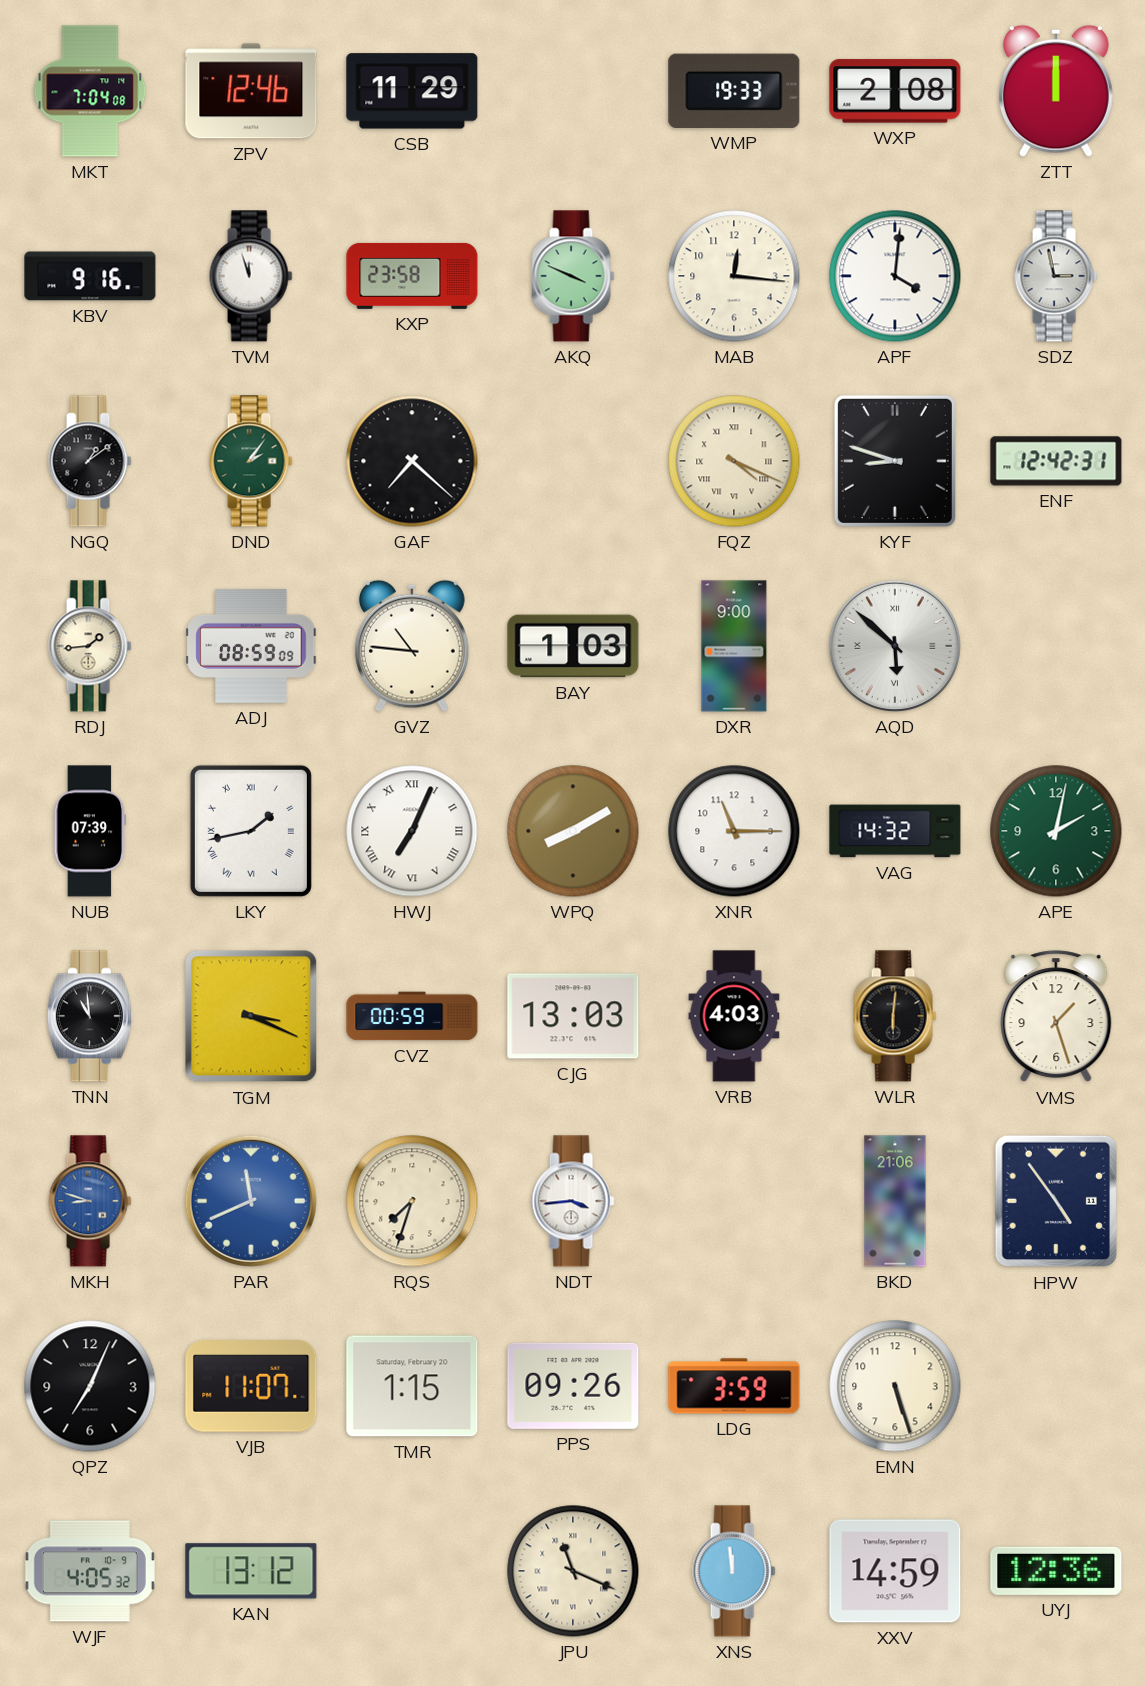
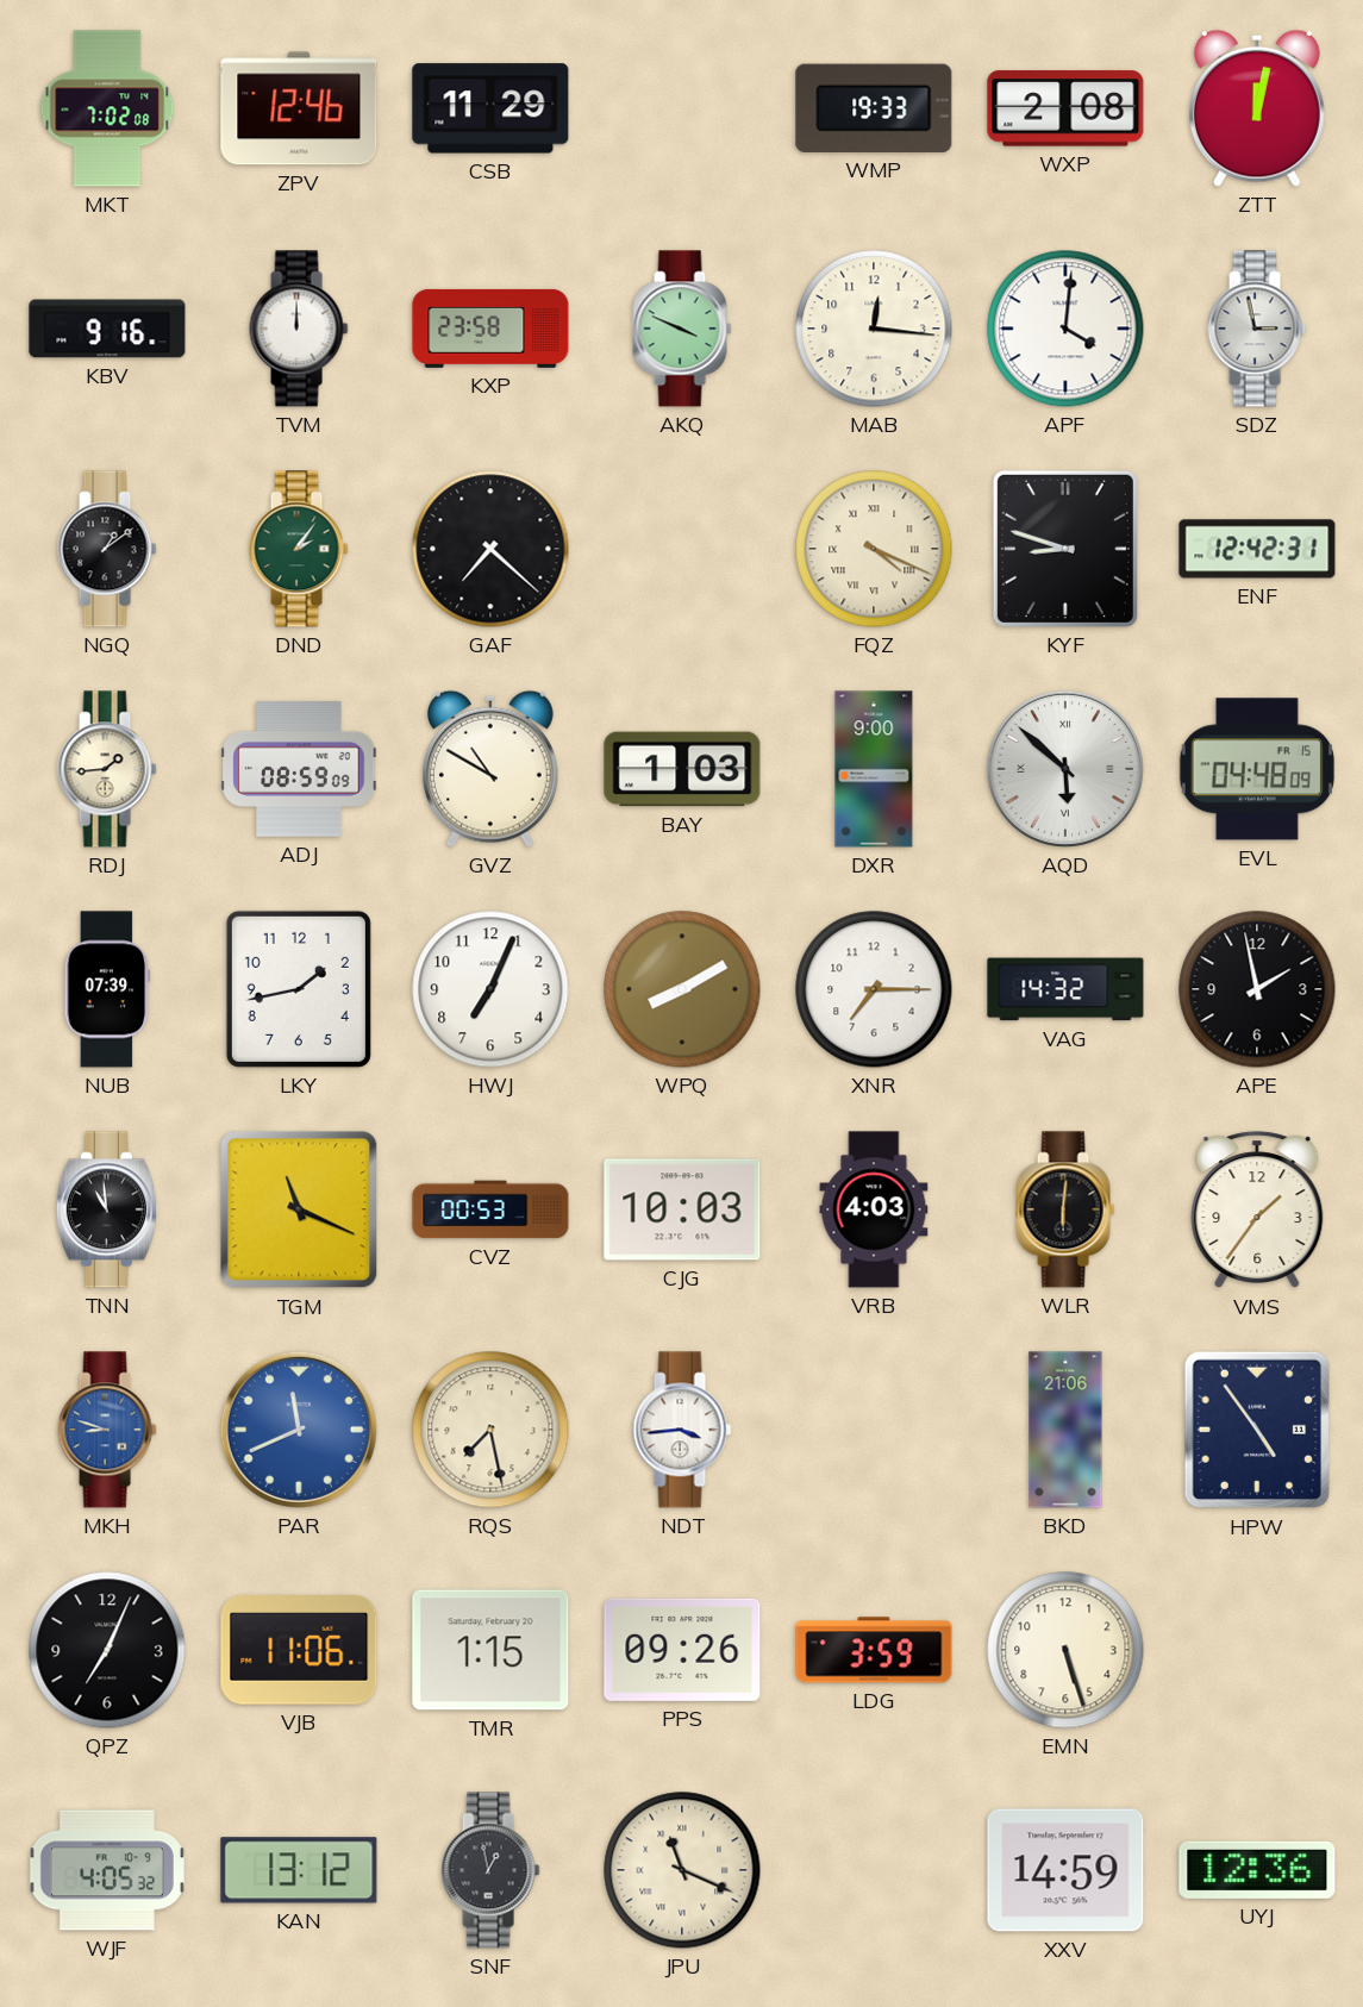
MKT: 7:04 -> 7:02
ZTT: 12:00 -> 12:02
TVM: 11:57 -> 12:00
GVZ: 10:46 -> 10:50
EVL: none -> 04:48
LKY numerals: Roman -> Arabic
HWJ numerals: Roman -> Arabic
XNR: 11:15 -> 7:15
APE: 2:02 -> 1:58
APE dial: green -> black
TGM: 3:19 -> 11:19
CVZ: 00:59 -> 00:53
CJG: 13:03 -> 10:03
VMS: 1:27 -> 1:36
RQS: 7:33 -> 7:28
VJB: 11:07 -> 11:06
SNF: none -> 12:58
XNS: 11:59 -> none
